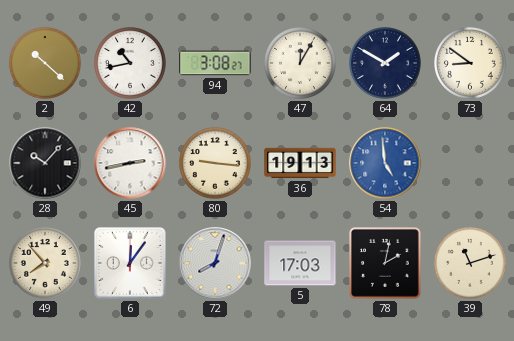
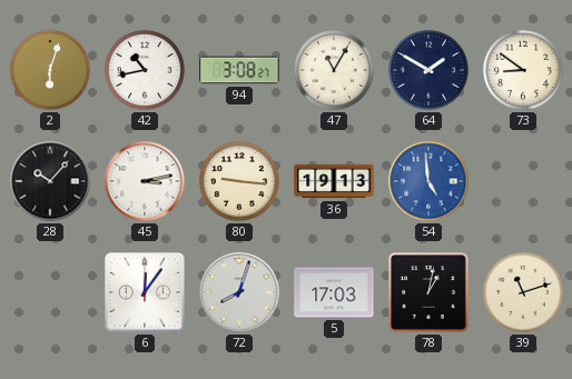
2: 10:22 -> 6:03
47: 12:05 -> 11:05
45: 2:43 -> 3:13
49: 7:53 -> none
78: 2:02 -> 1:02
